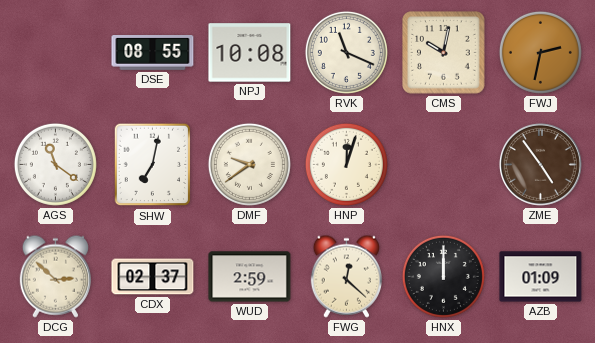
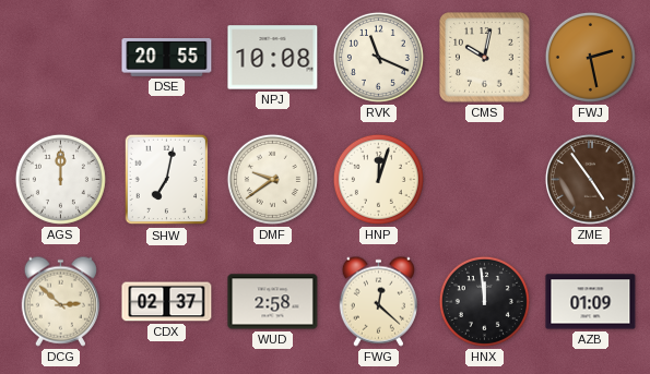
DSE: 08:55 -> 20:55
FWJ: 2:32 -> 2:28
AGS: 11:21 -> 12:00
WUD: 2:59 -> 2:58
HNX: 12:00 -> 11:59
